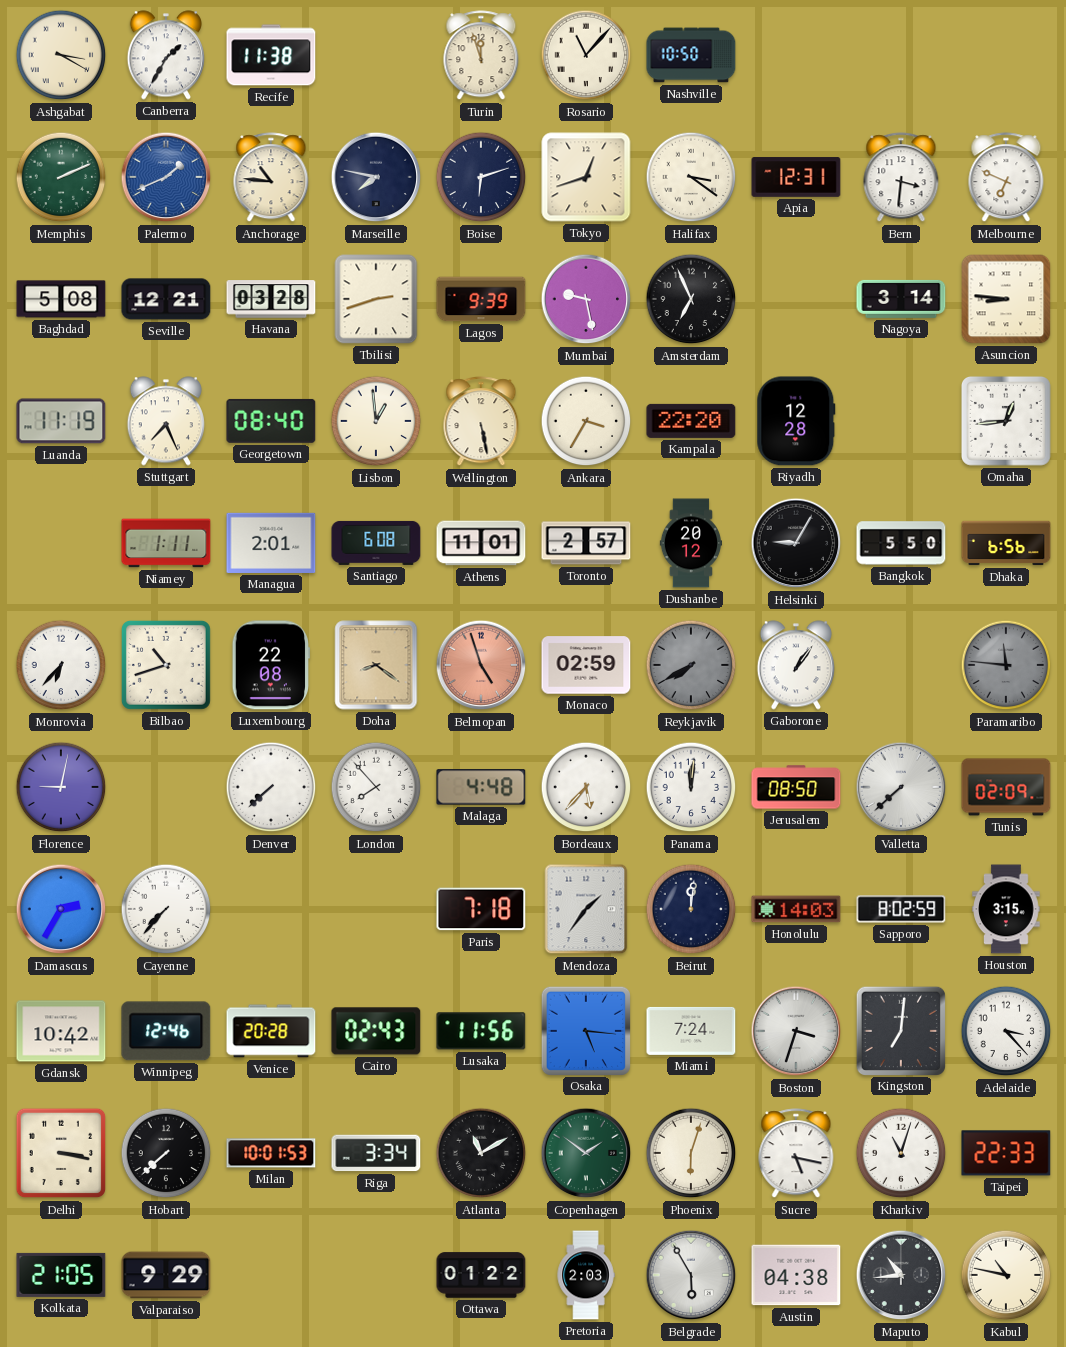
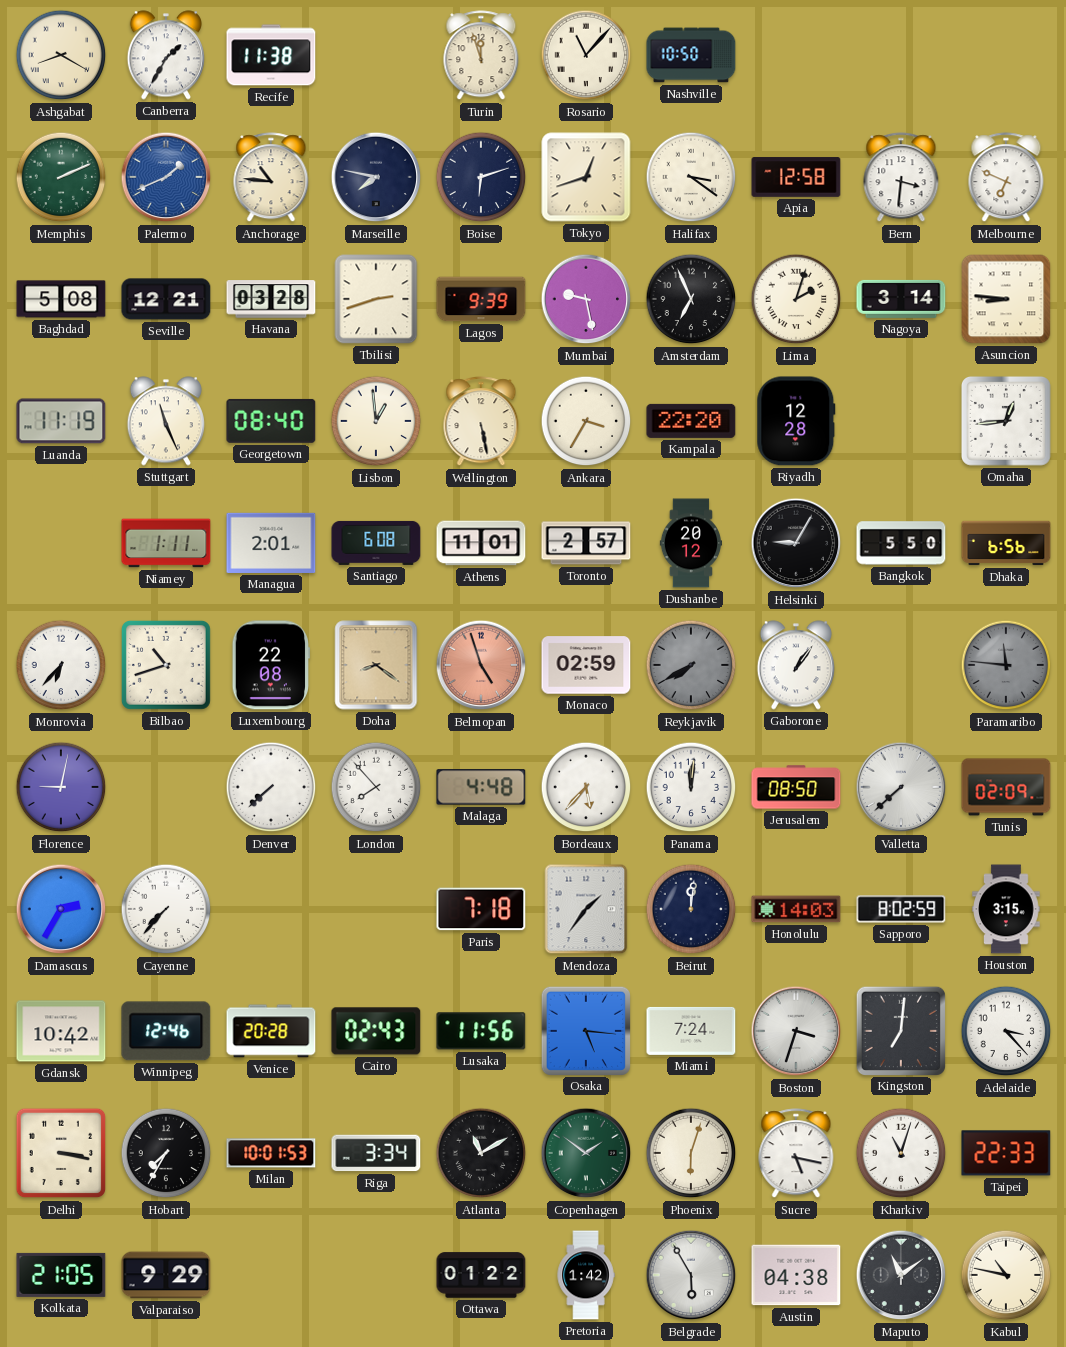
Ashgabat: 3:20 -> 8:20
Apia: 12:31 -> 12:58
Lima: none -> 2:03
Stuttgart: 7:26 -> 11:26
Hobart: 7:38 -> 7:35
Pretoria: 2:03 -> 1:42
Maputo: 10:44 -> 11:09
